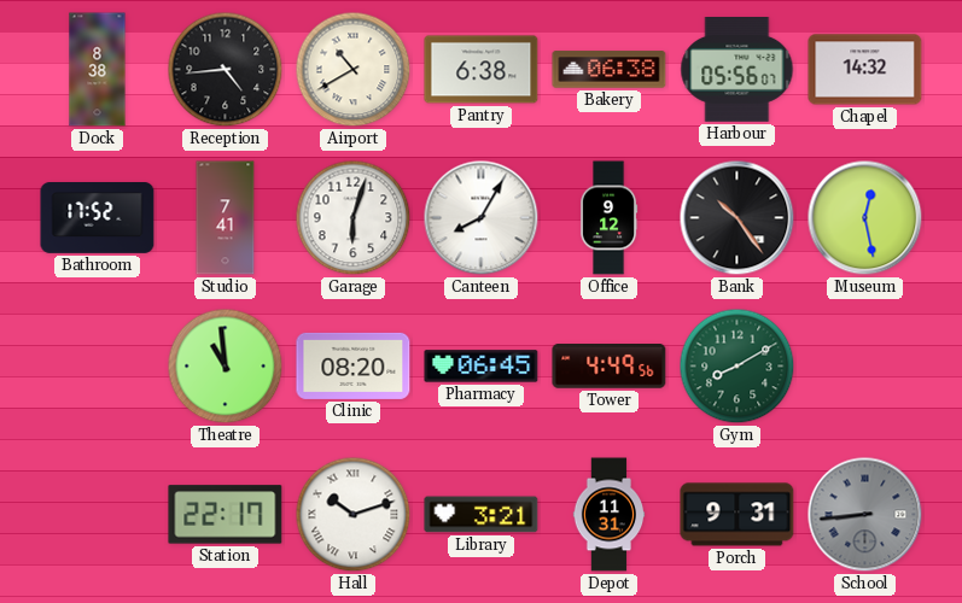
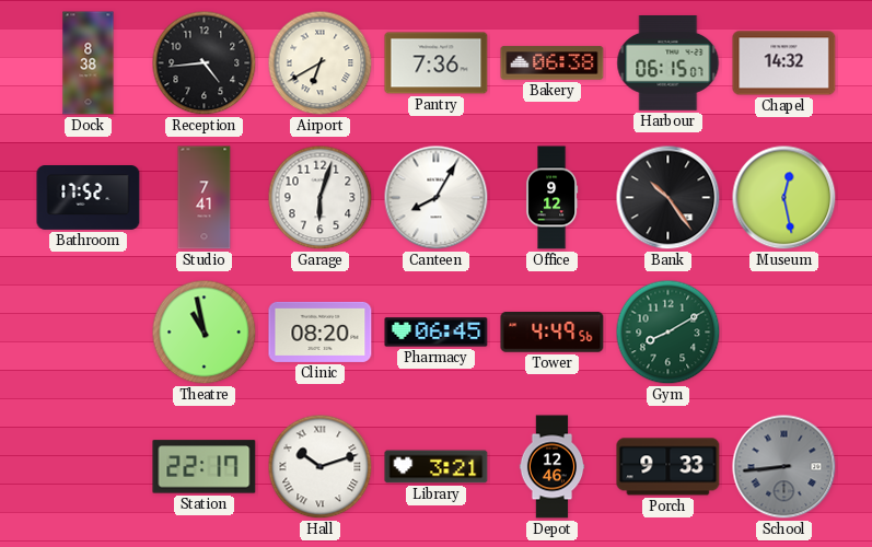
Airport: 10:40 -> 6:40
Pantry: 6:38 -> 7:36
Harbour: 05:56 -> 06:15
Theatre: 10:59 -> 10:58
Depot: 11:31 -> 12:46
Porch: 9:31 -> 9:33
